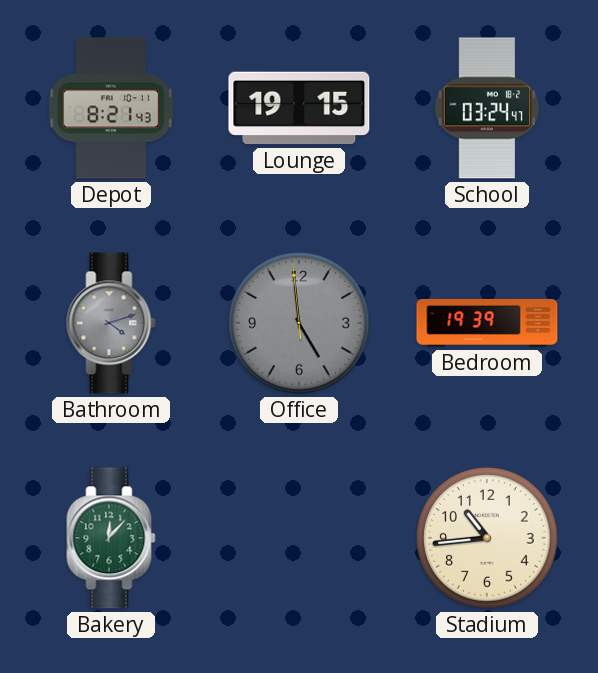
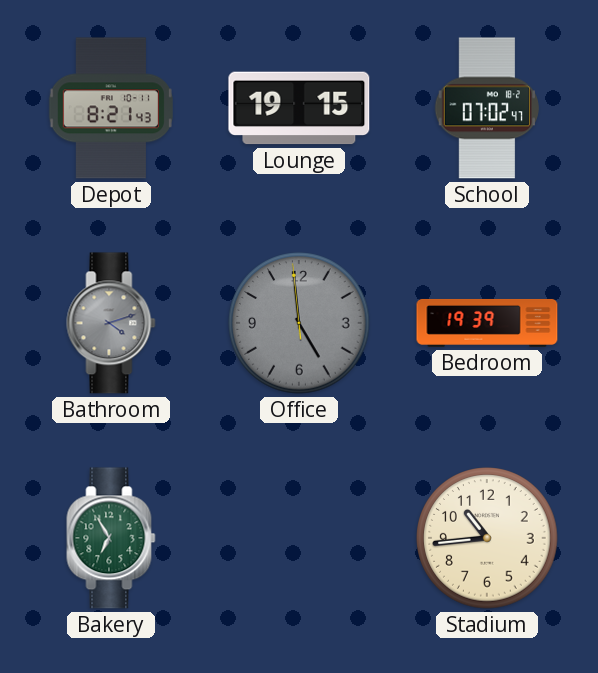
School: 03:24 -> 07:02
Bakery: 12:07 -> 6:55
